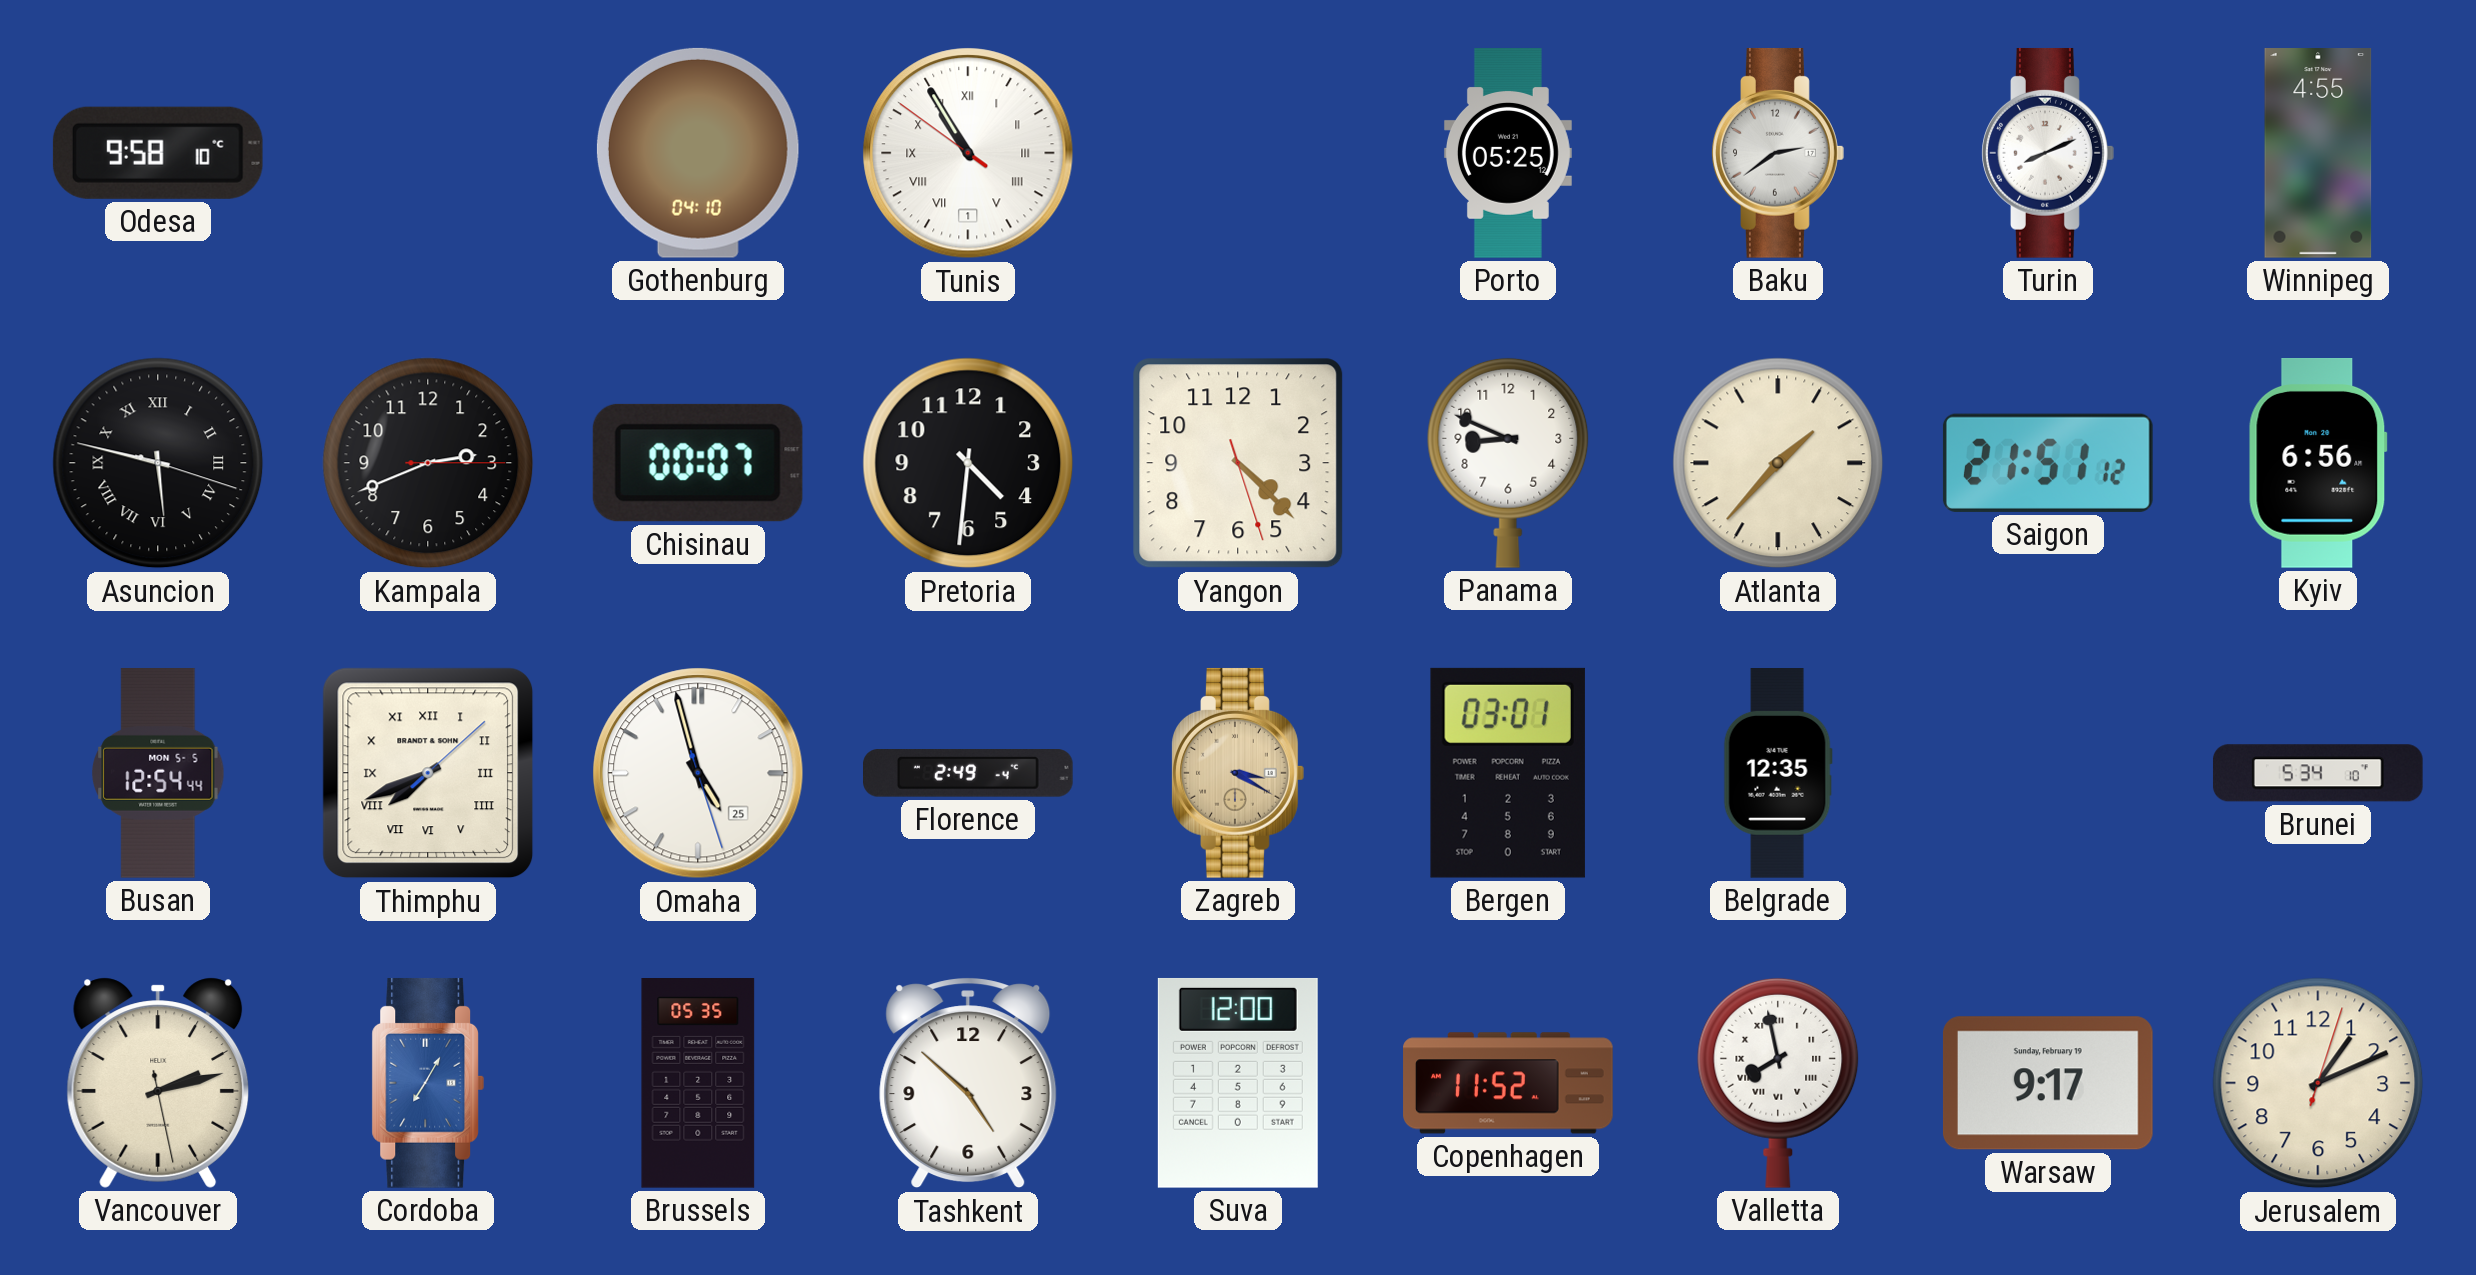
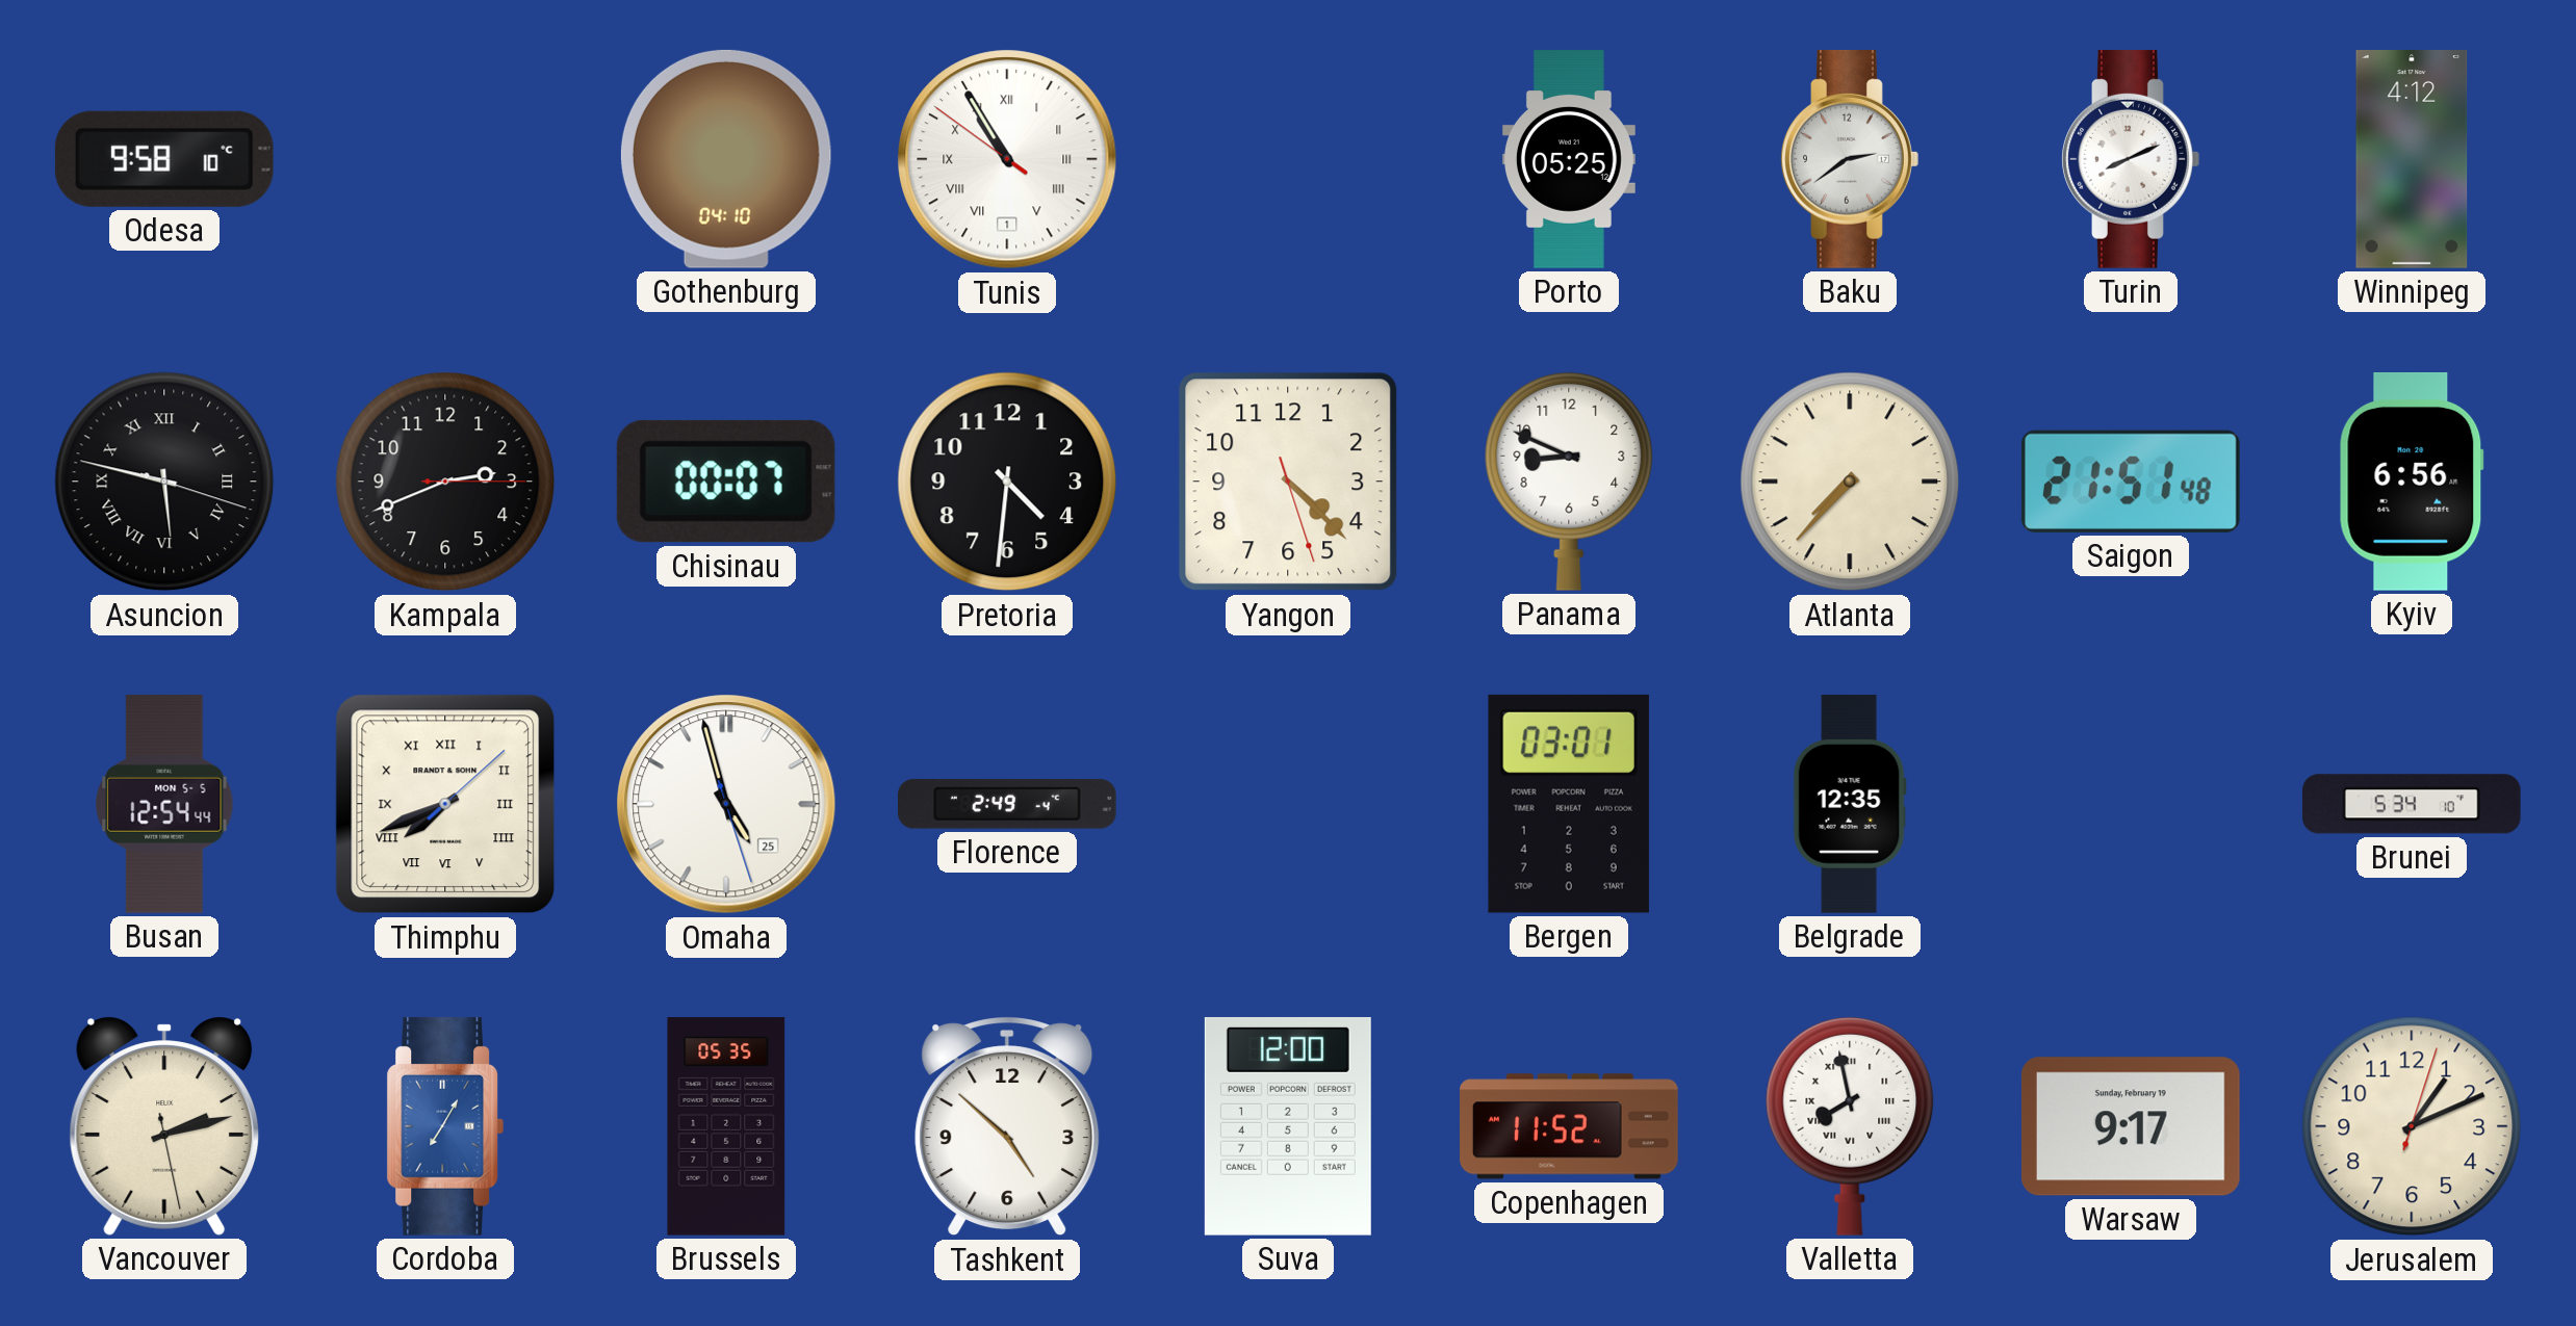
Winnipeg: 4:55 -> 4:12
Atlanta: 1:37 -> 7:37
Saigon: 21:51:12 -> 21:51:48
Zagreb: 3:20 -> none
